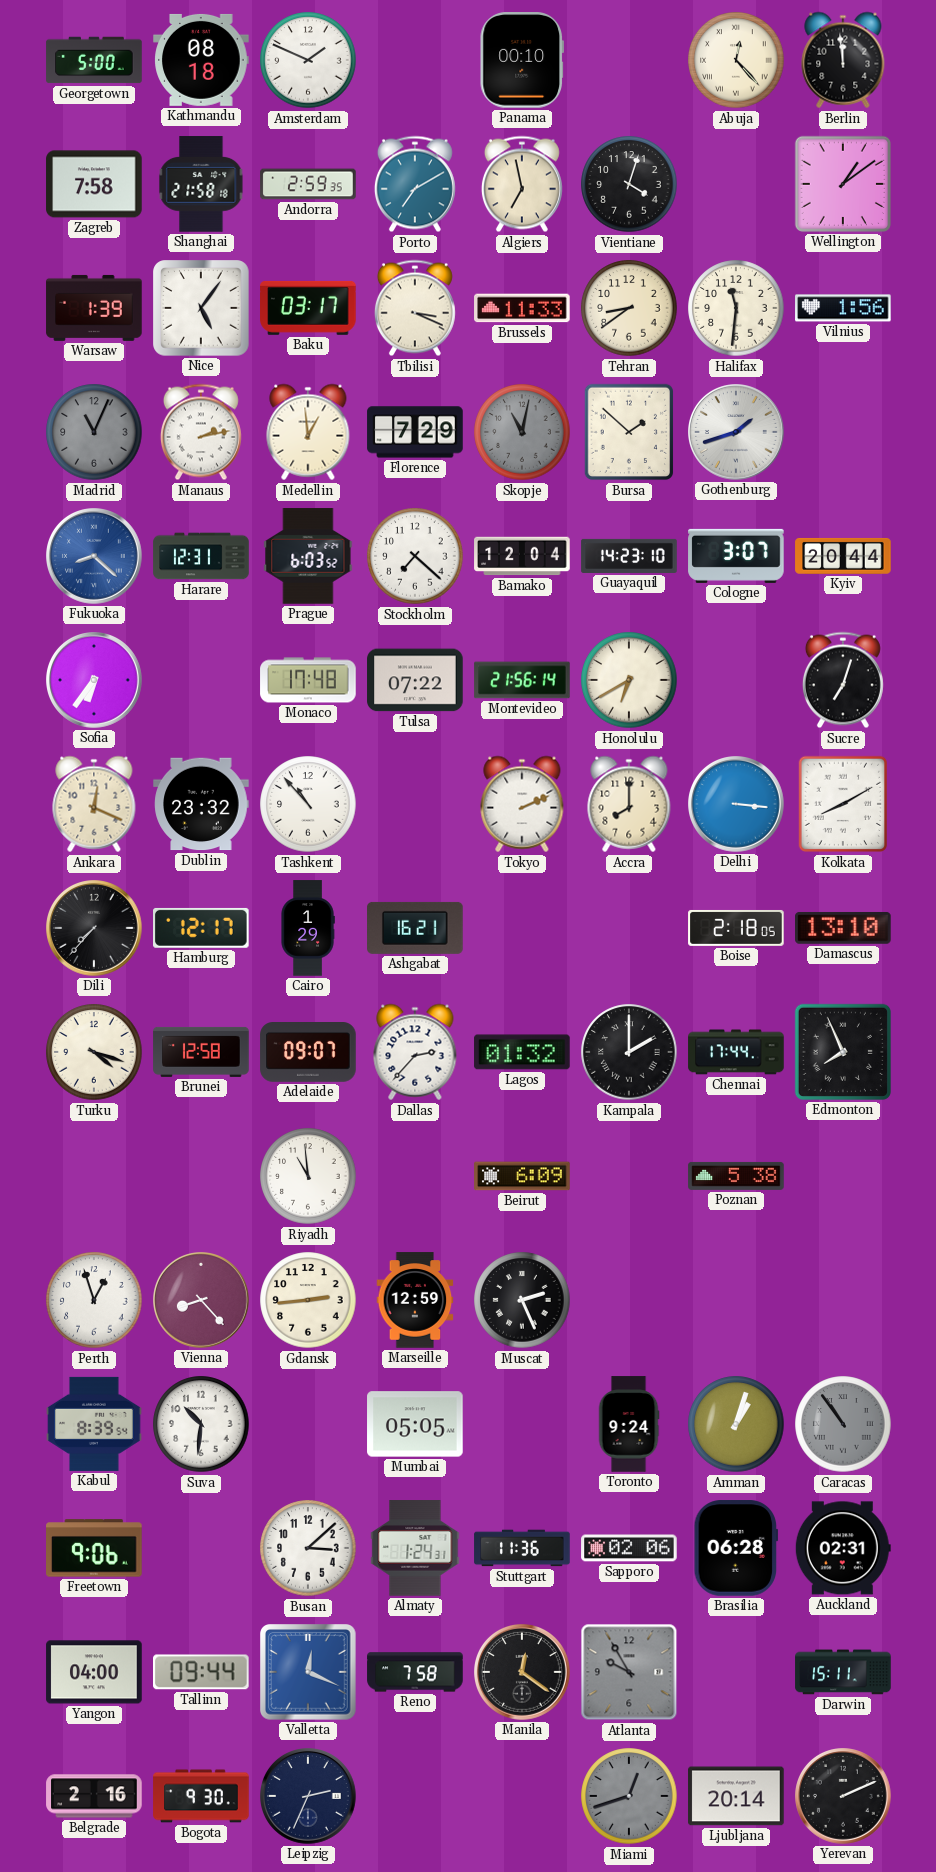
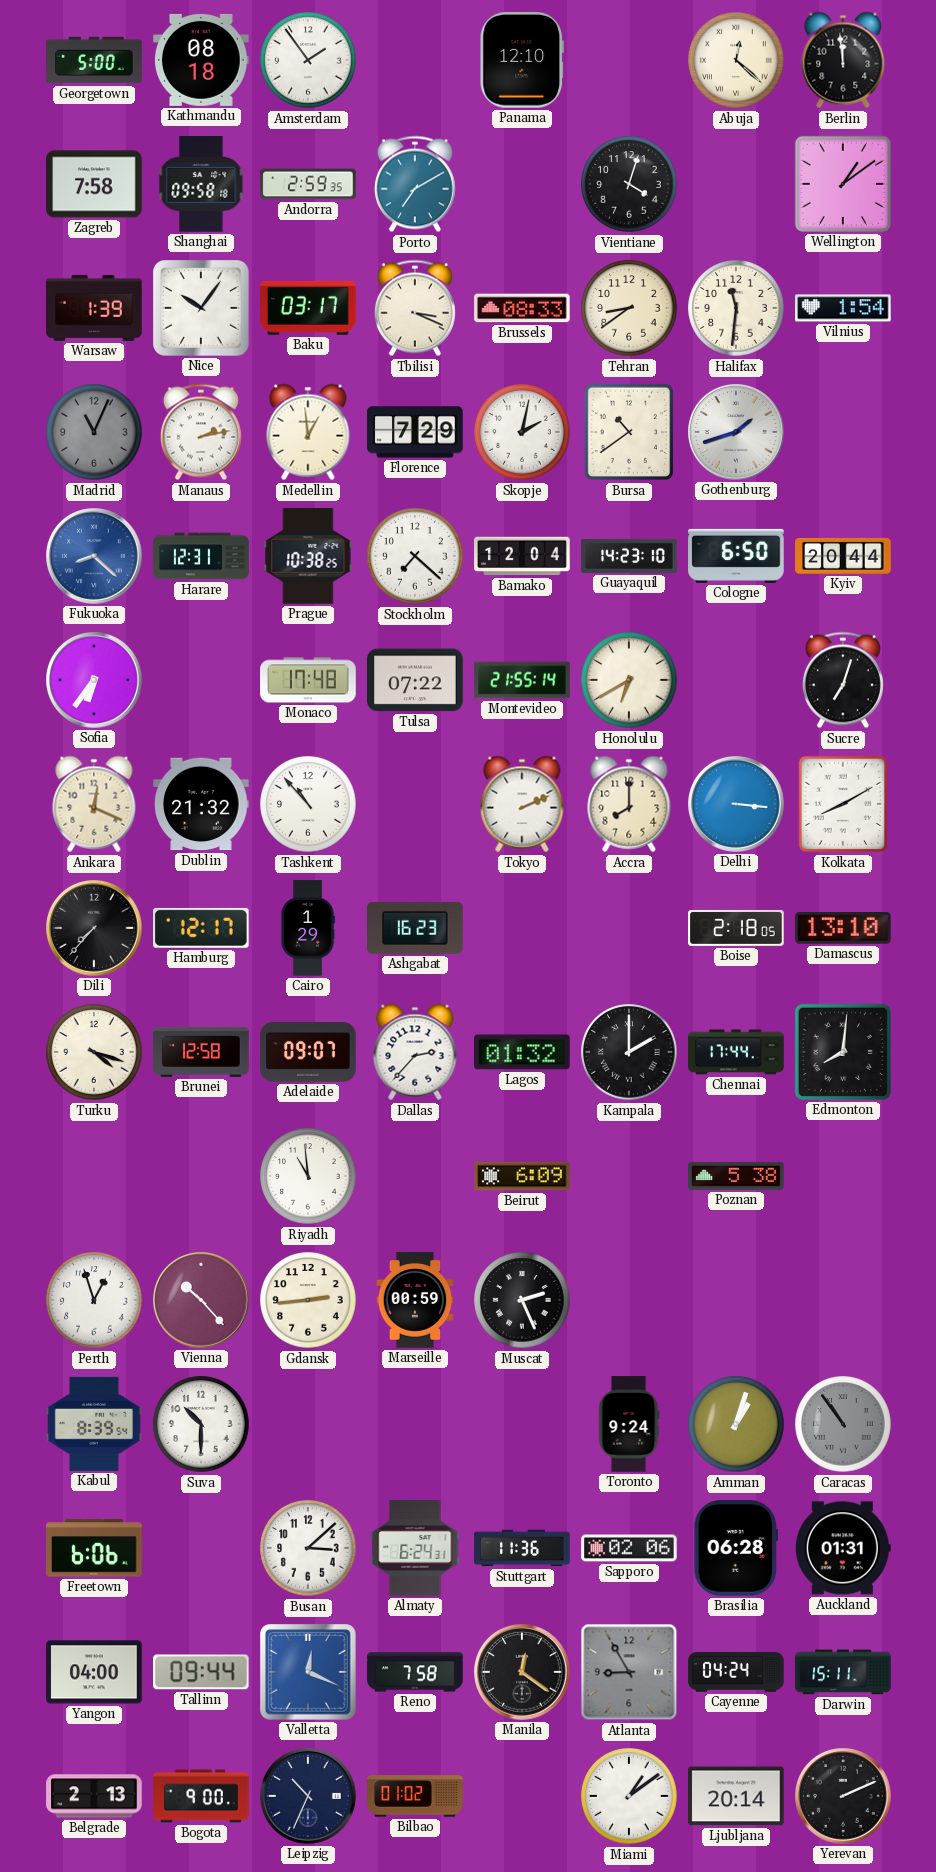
Amsterdam: 1:49 -> 1:54
Panama: 00:10 -> 12:10
Abuja: 12:23 -> 12:22
Shanghai: 21:58 -> 09:58
Algiers: 6:58 -> none
Nice: 5:06 -> 10:06
Brussels: 11:33 -> 08:33
Vilnius: 1:56 -> 1:54
Skopje: 11:02 -> 2:02
Skopje dial: grey -> white
Bursa: 1:52 -> 10:39
Prague: 6:03 -> 10:38
Cologne: 3:07 -> 6:50
Montevideo: 21:56 -> 21:55
Dublin: 23:32 -> 21:32
Ashgabat: 16:21 -> 16:23
Edmonton: 7:56 -> 8:01
Vienna: 8:23 -> 10:23
Marseille: 12:59 -> 00:59
Suva: 10:31 -> 10:30
Mumbai: 05:05 -> none
Freetown: 9:06 -> 6:06
Almaty: 1:24 -> 6:24
Auckland: 02:31 -> 01:31
Atlanta: 9:55 -> 8:55
Cayenne: none -> 04:24
Belgrade: 2:16 -> 2:13
Bogota: 9:30 -> 9:00
Leipzig: 2:34 -> 10:34
Bilbao: none -> 01:02
Miami: 12:42 -> 1:09
Miami dial: grey -> white
